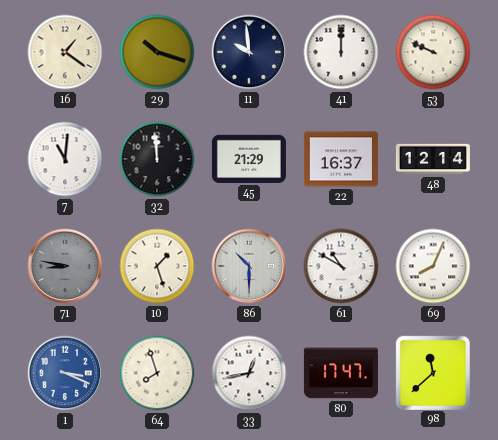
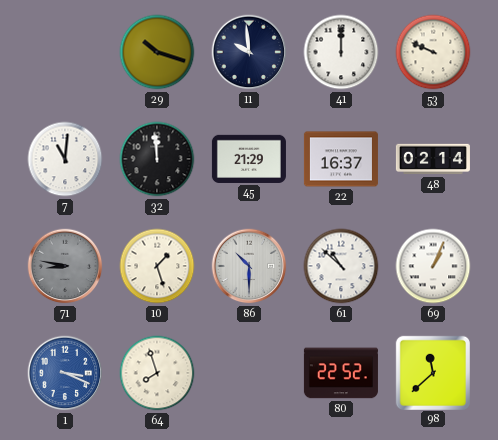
16: 1:21 -> none
48: 12:14 -> 02:14
61: 10:50 -> 10:52
69: 8:04 -> 1:04
33: 12:43 -> none
80: 17:47 -> 22:52
